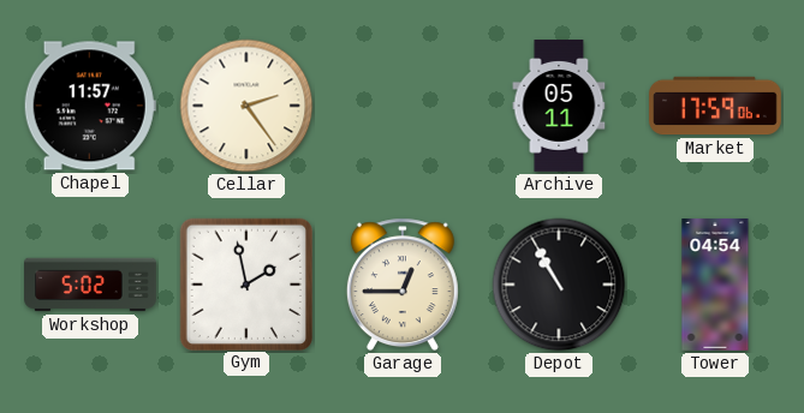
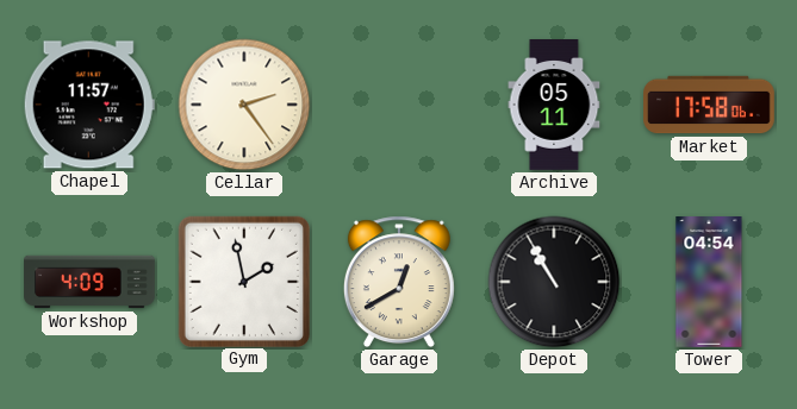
Market: 17:59 -> 17:58
Workshop: 5:02 -> 4:09
Garage: 12:45 -> 12:40
